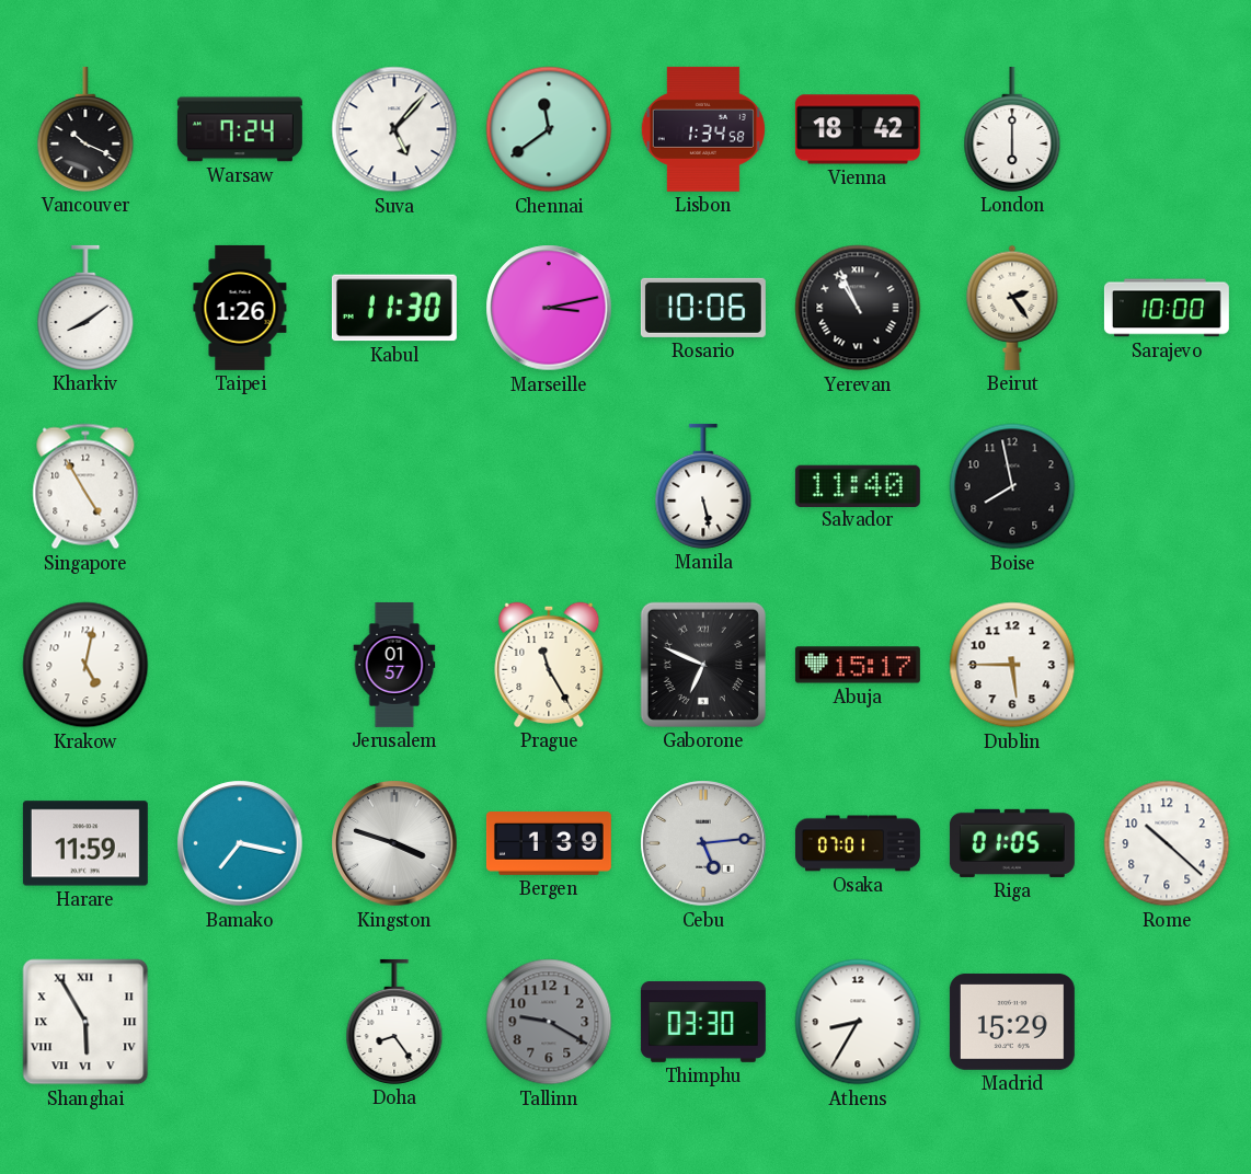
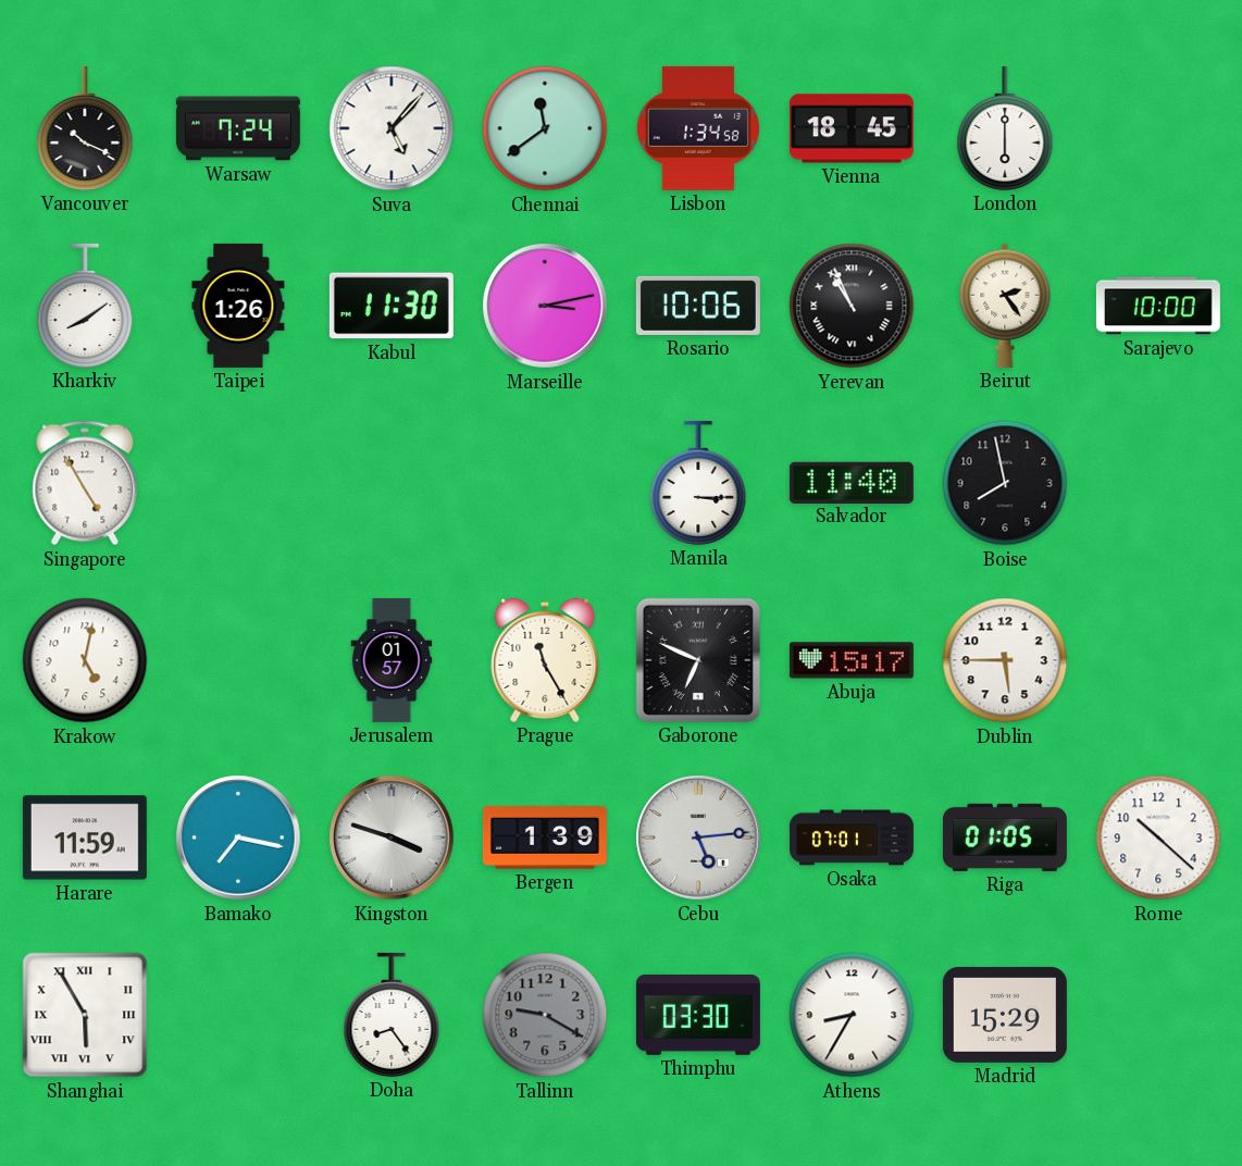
Vienna: 18:42 -> 18:45
Manila: 5:28 -> 3:15
